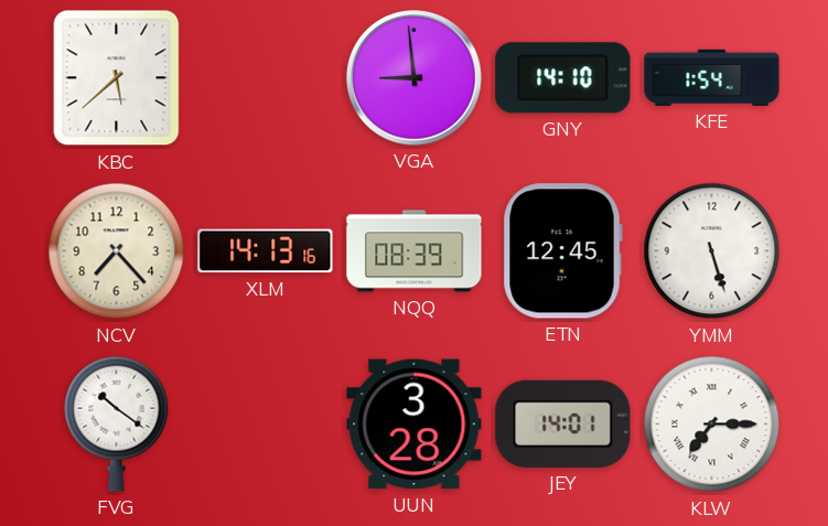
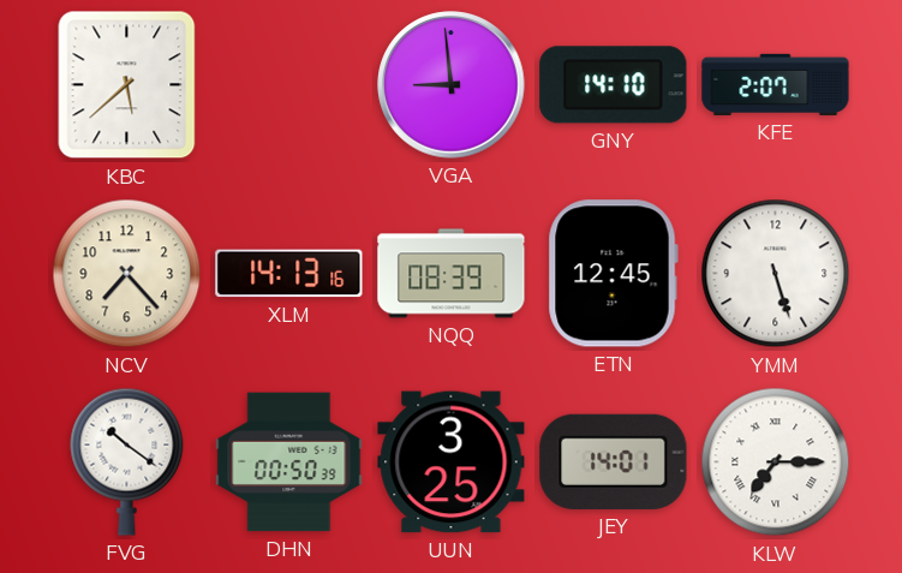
KFE: 1:54 -> 2:07
DHN: none -> 00:50
UUN: 3:28 -> 3:25
